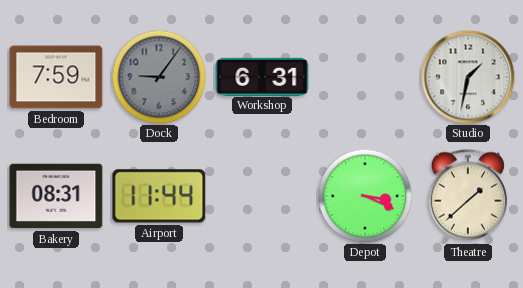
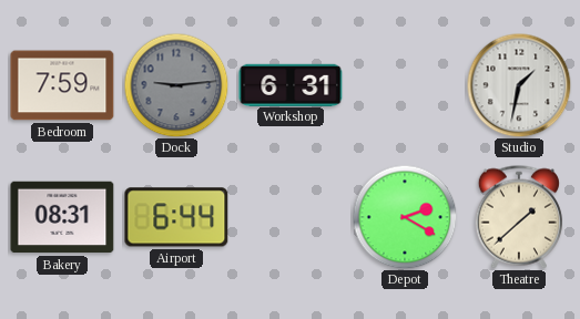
Dock: 9:06 -> 9:14
Airport: 11:44 -> 6:44
Depot: 3:19 -> 2:20
